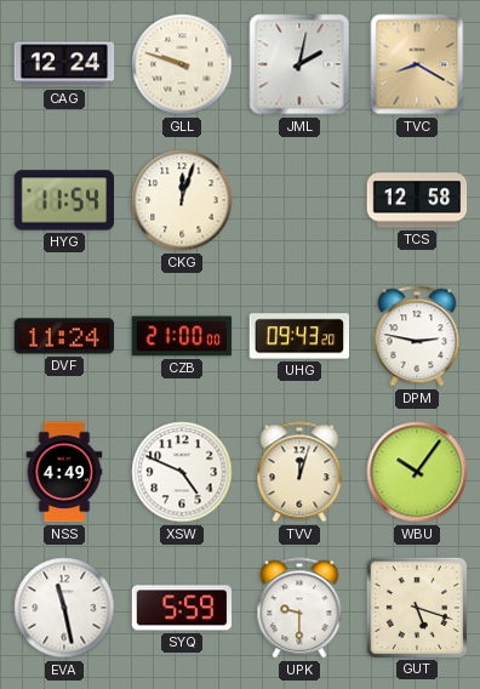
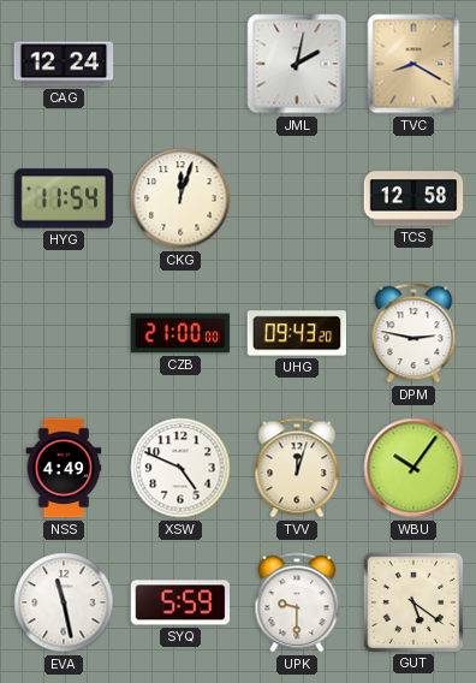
GLL: 9:48 -> none
DVF: 11:24 -> none
GUT: 5:18 -> 5:21
